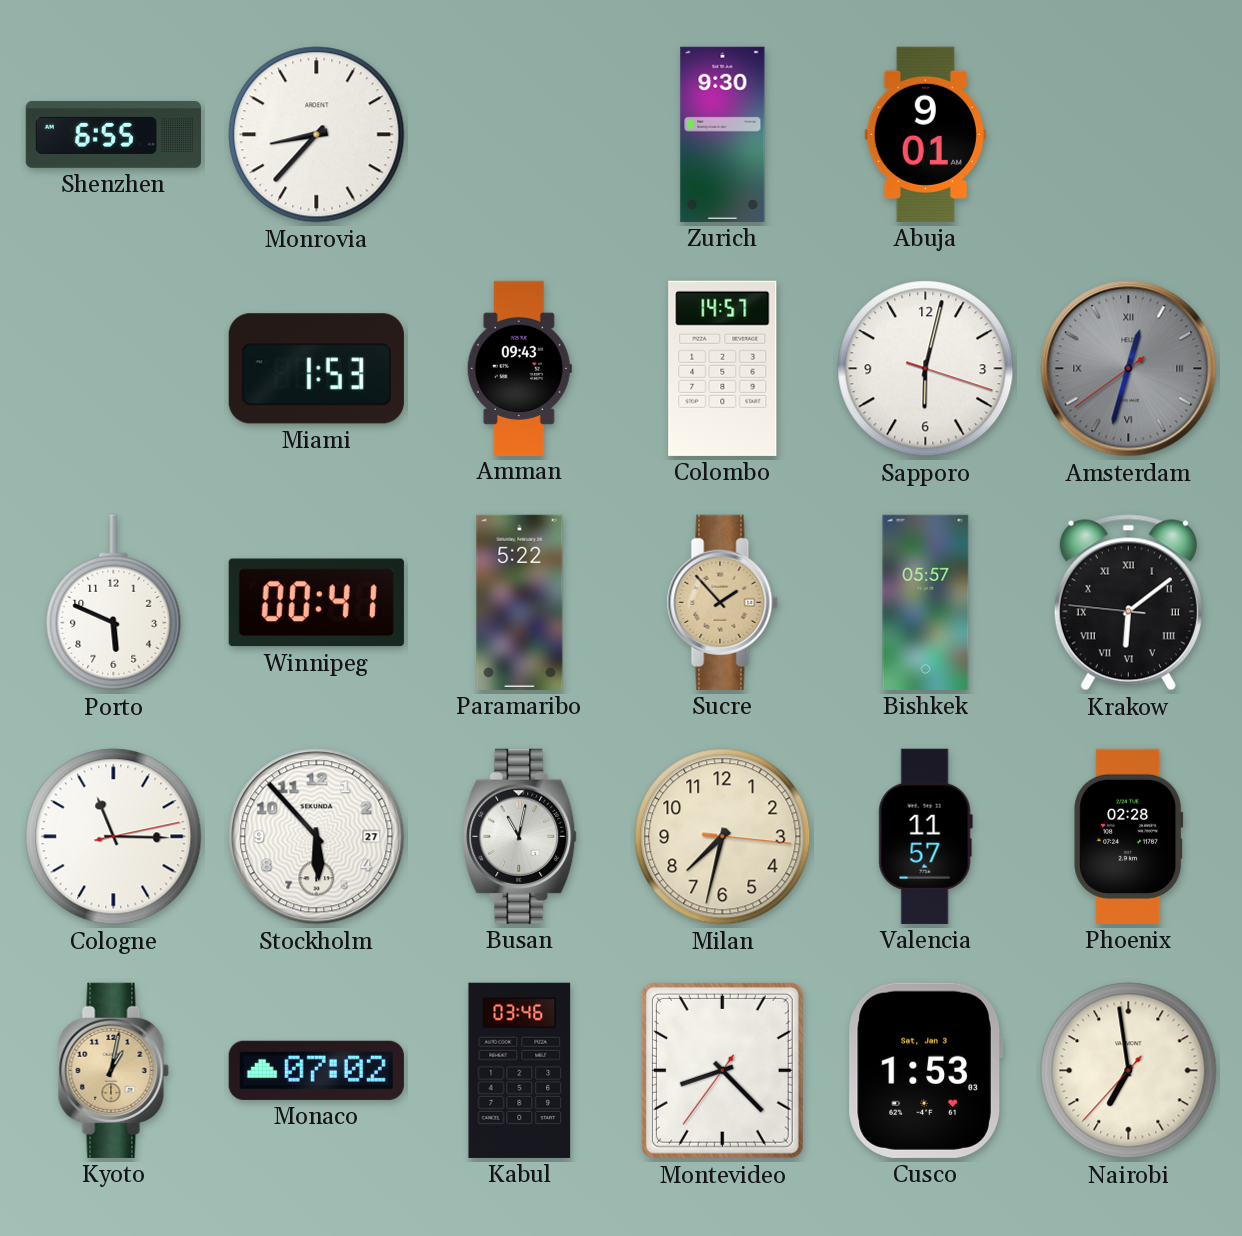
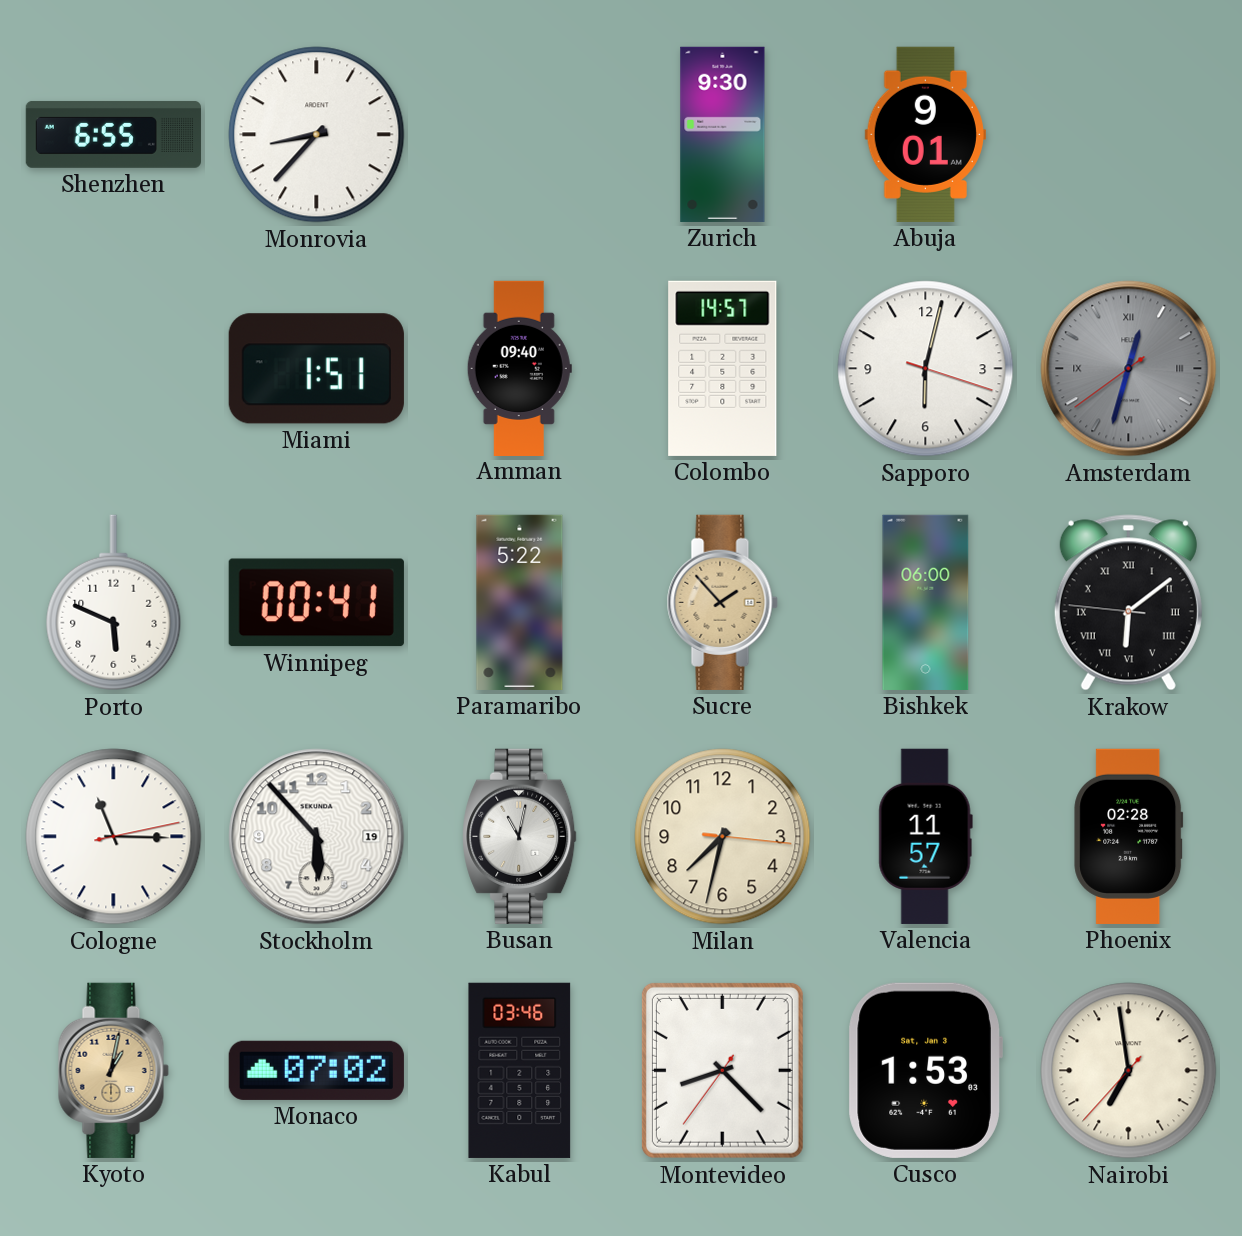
Miami: 1:53 -> 1:51
Amman: 09:43 -> 09:40
Bishkek: 05:57 -> 06:00
Stockholm date: 27 -> 19
